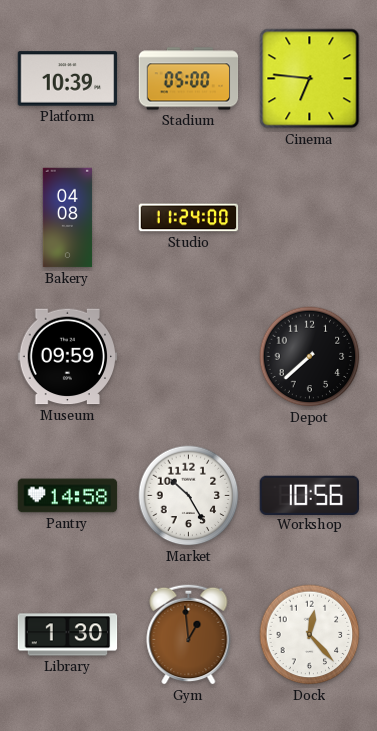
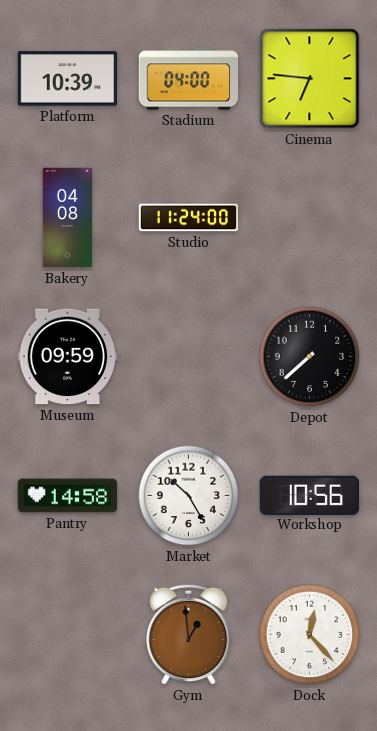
Stadium: 05:00 -> 04:00
Library: 1:30 -> none
